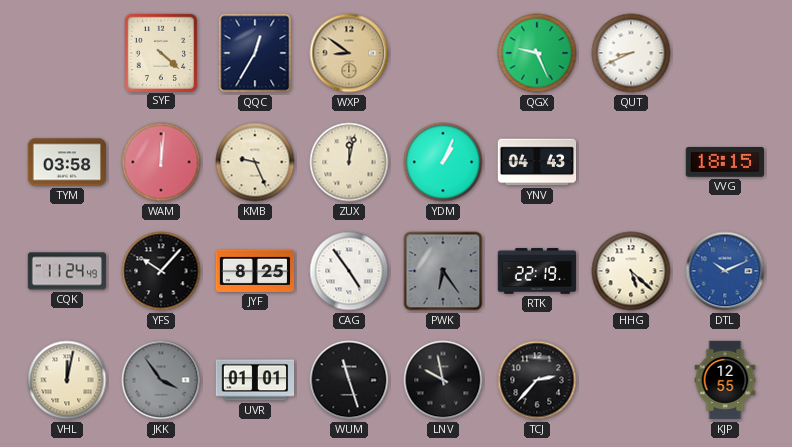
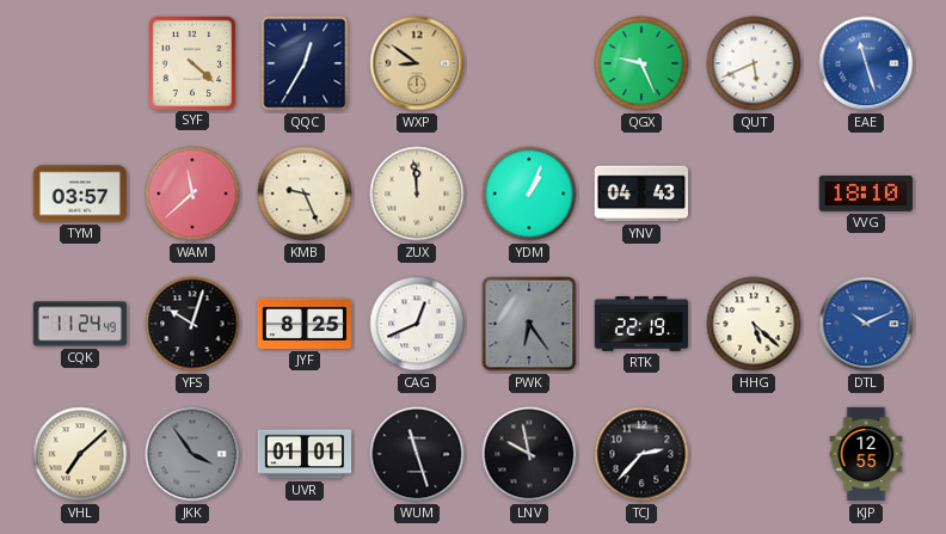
QUT: 8:41 -> 5:41
EAE: none -> 11:27
TYM: 03:58 -> 03:57
WAM: 12:01 -> 11:38
ZUX: 12:02 -> 11:59
VVG: 18:15 -> 18:10
YFS: 10:07 -> 10:03
CAG: 4:54 -> 12:41
VHL: 12:02 -> 7:08
